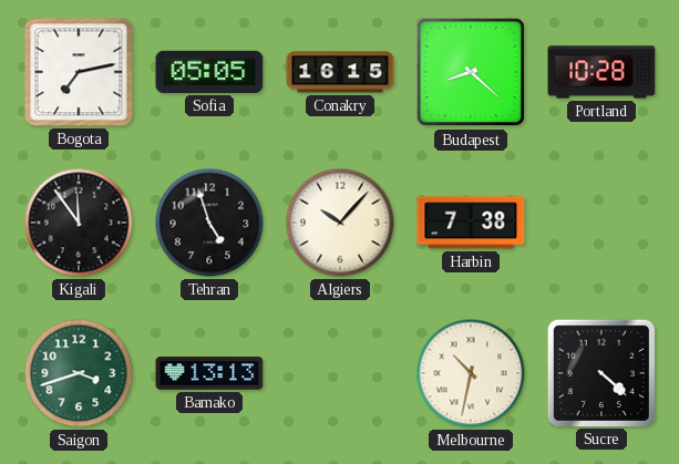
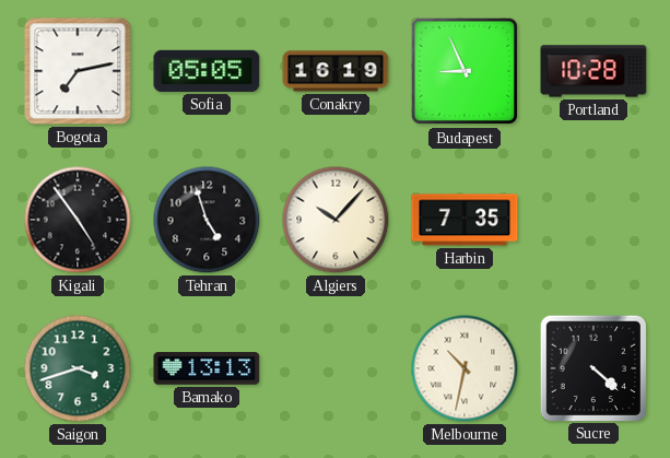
Conakry: 16:15 -> 16:19
Budapest: 8:22 -> 8:56
Kigali: 11:54 -> 4:54
Harbin: 7:38 -> 7:35
